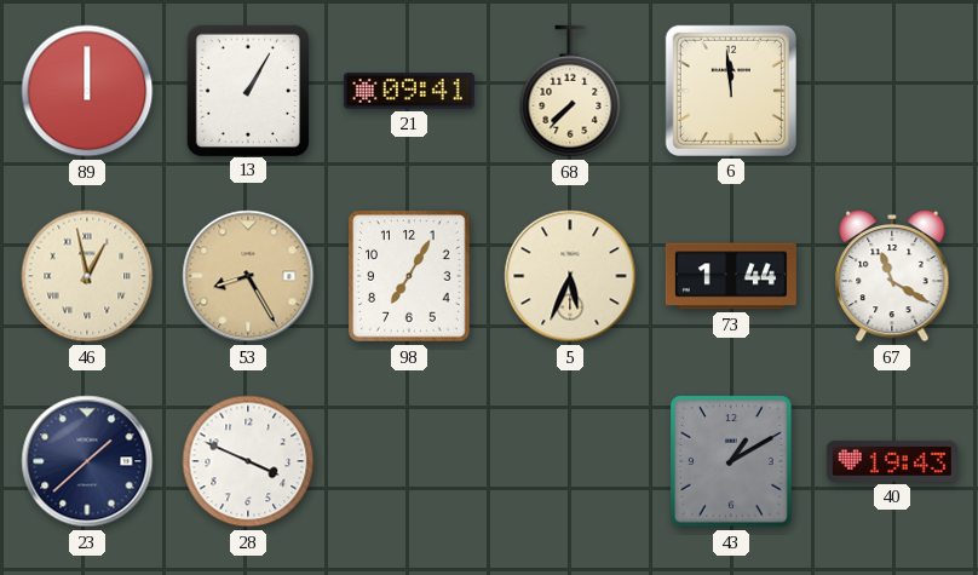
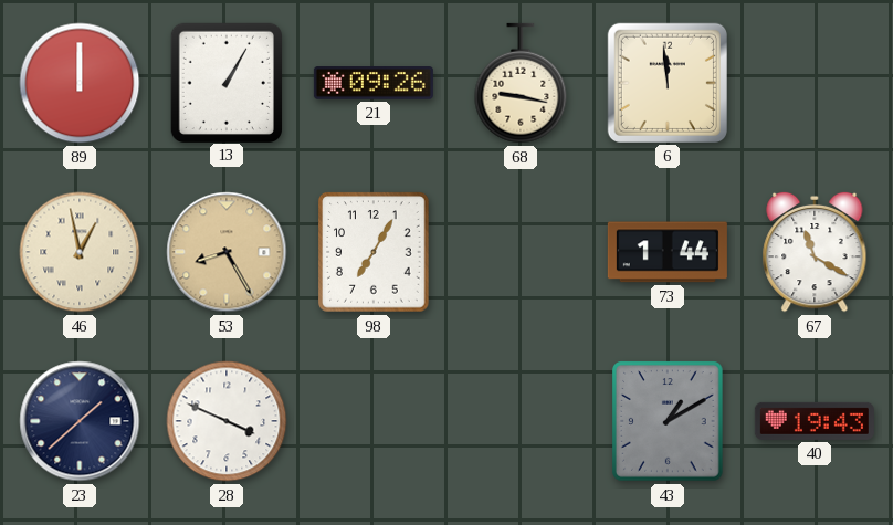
21: 09:41 -> 09:26
68: 7:37 -> 9:17
5: 5:34 -> none
